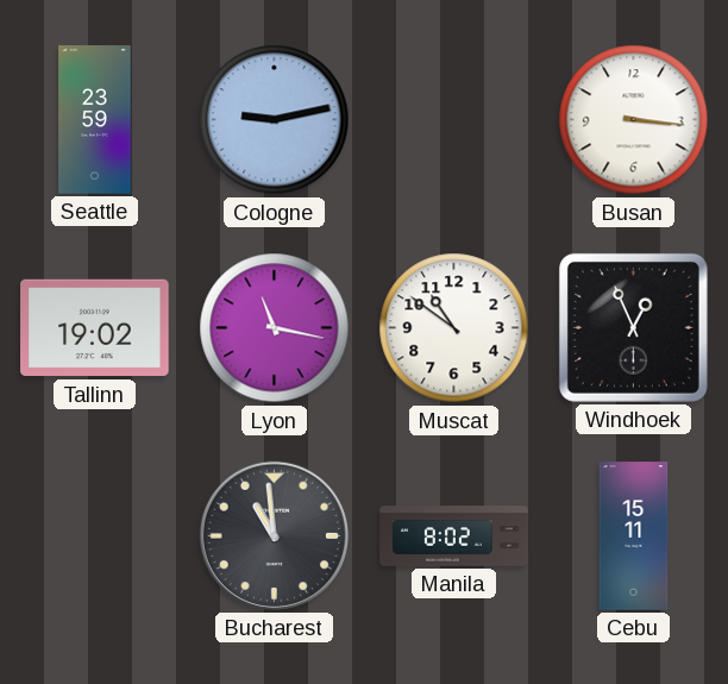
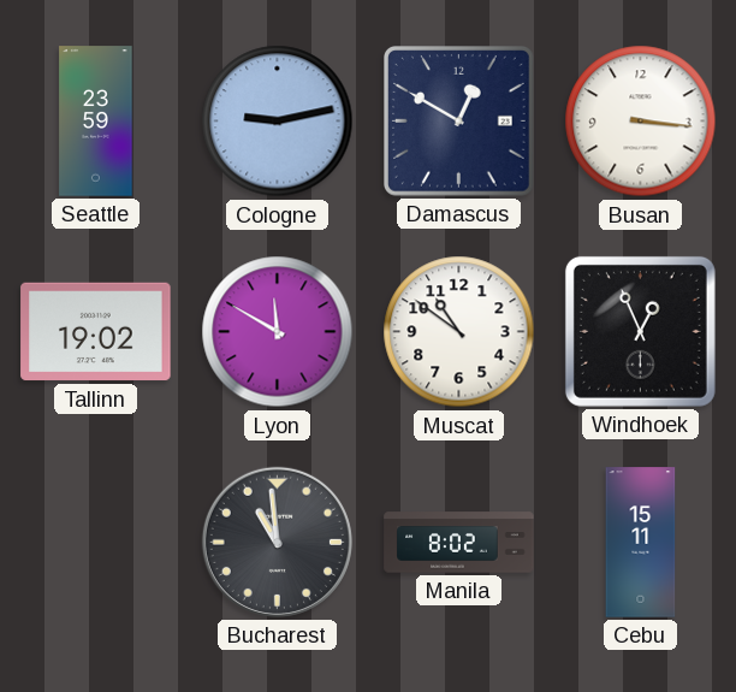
Damascus: none -> 12:50
Lyon: 11:17 -> 11:50
